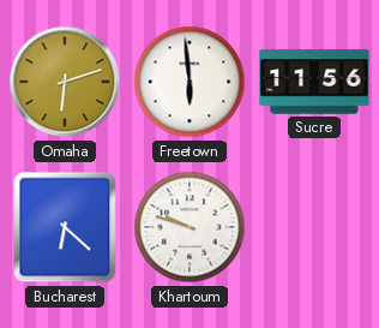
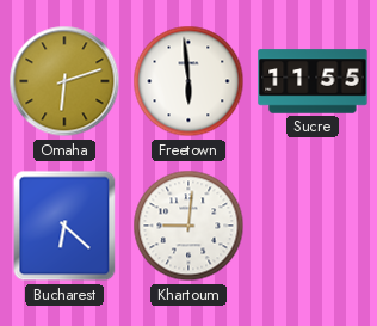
Sucre: 11:56 -> 11:55
Khartoum: 9:48 -> 9:01
